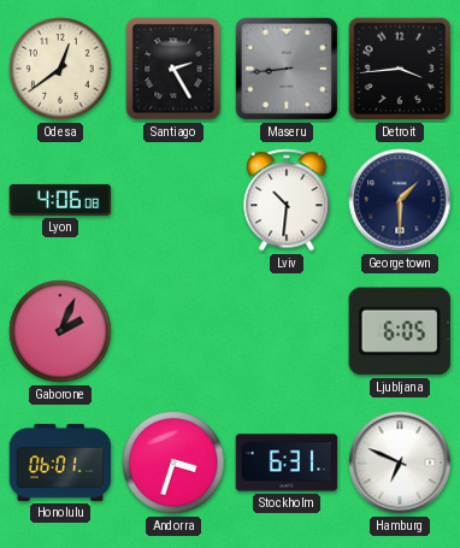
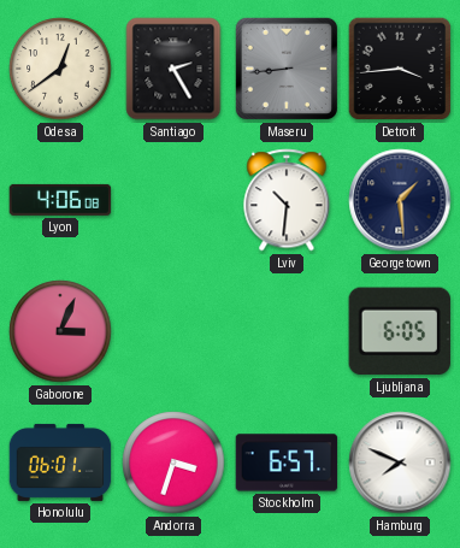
Georgetown: 1:30 -> 1:29
Gaborone: 2:04 -> 3:04
Stockholm: 6:31 -> 6:57
Hamburg: 6:49 -> 7:49
